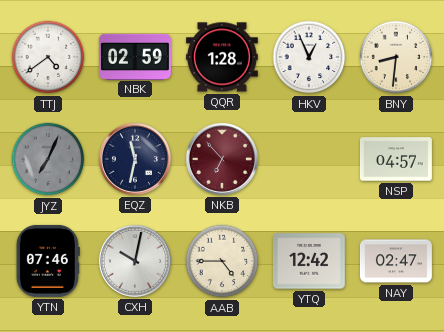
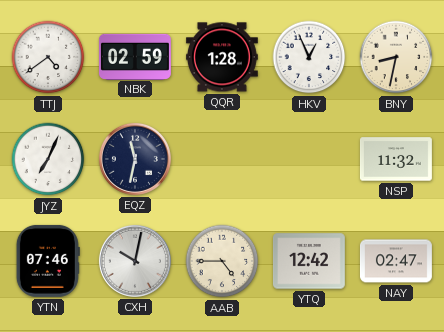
BNY: 8:31 -> 8:32
JYZ dial: grey -> white
NKB: 6:53 -> none
NSP: 04:57 -> 11:32
